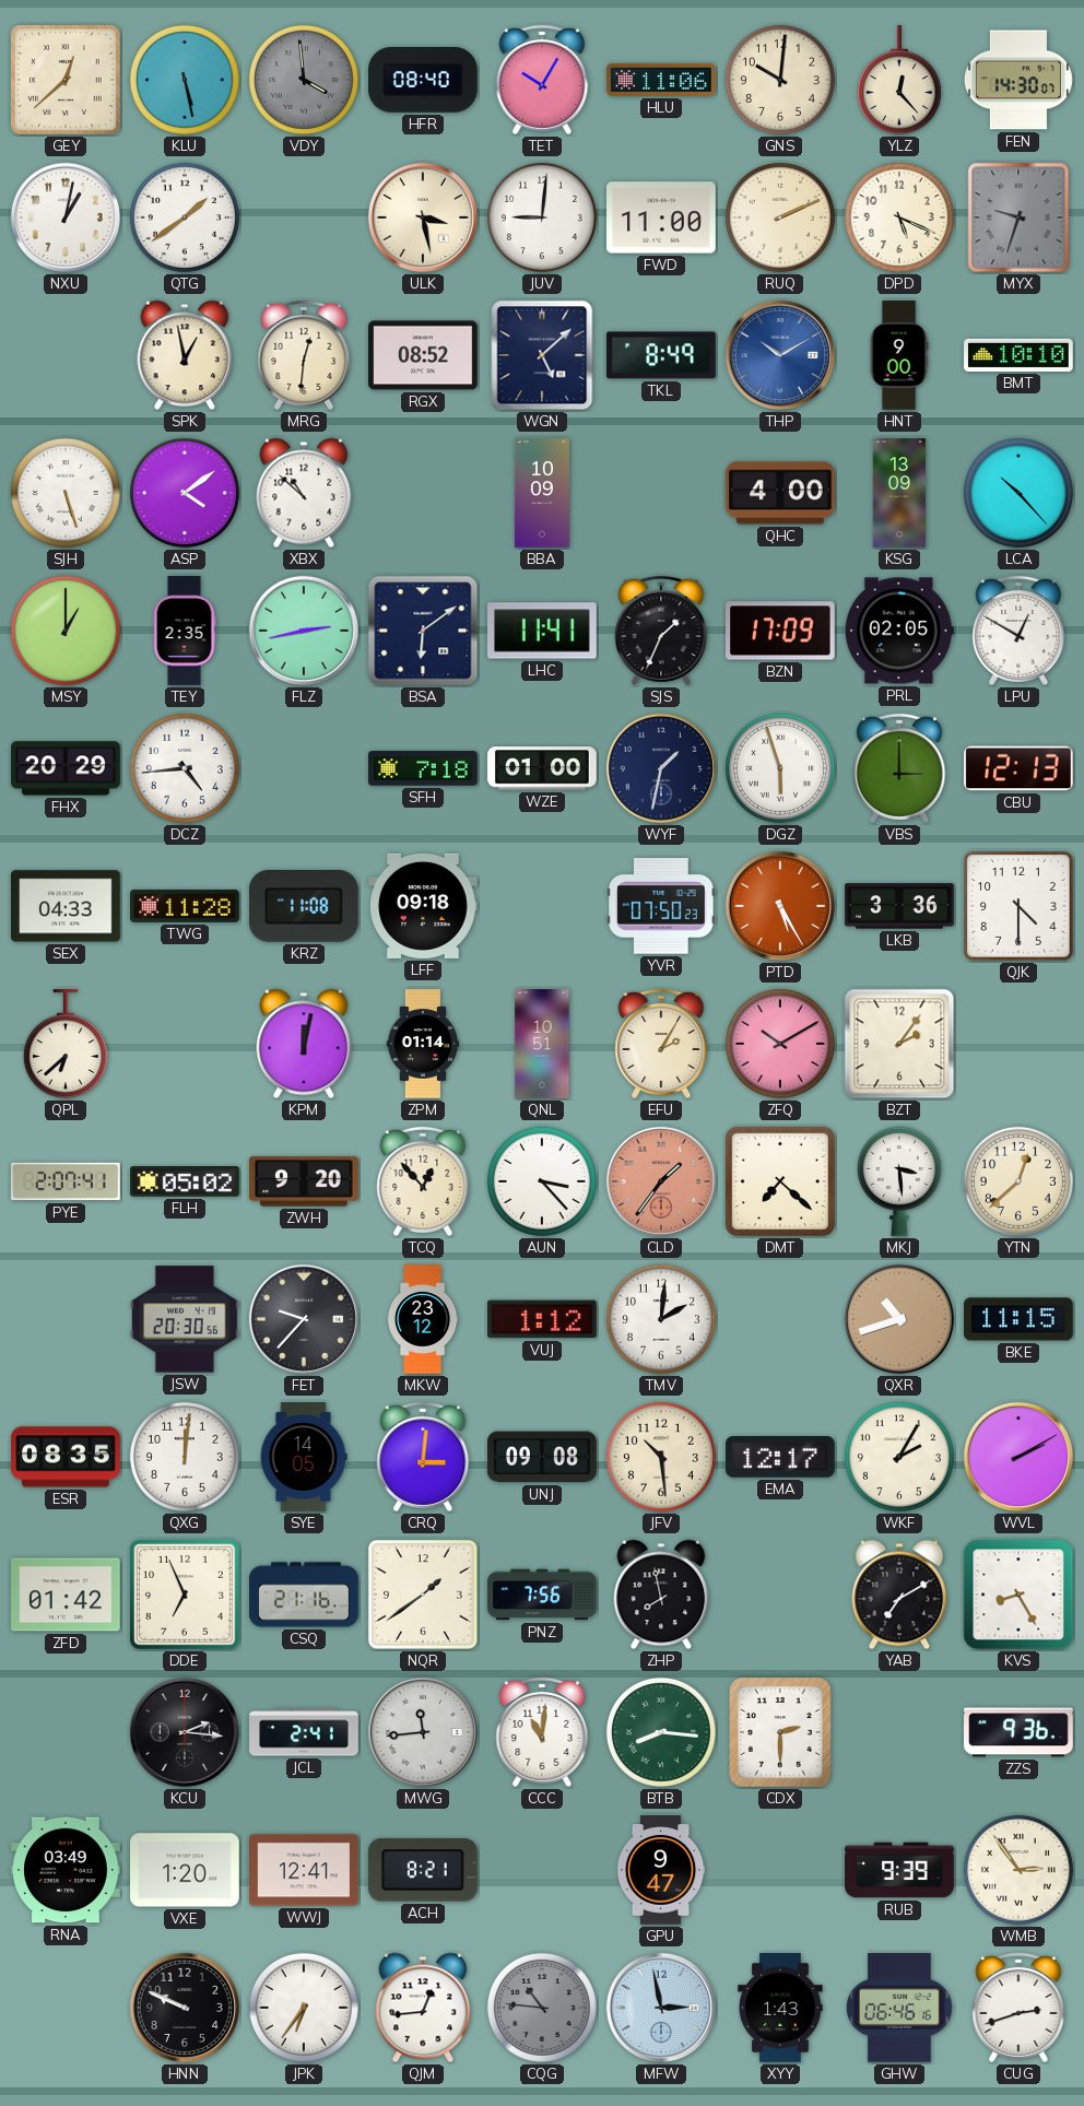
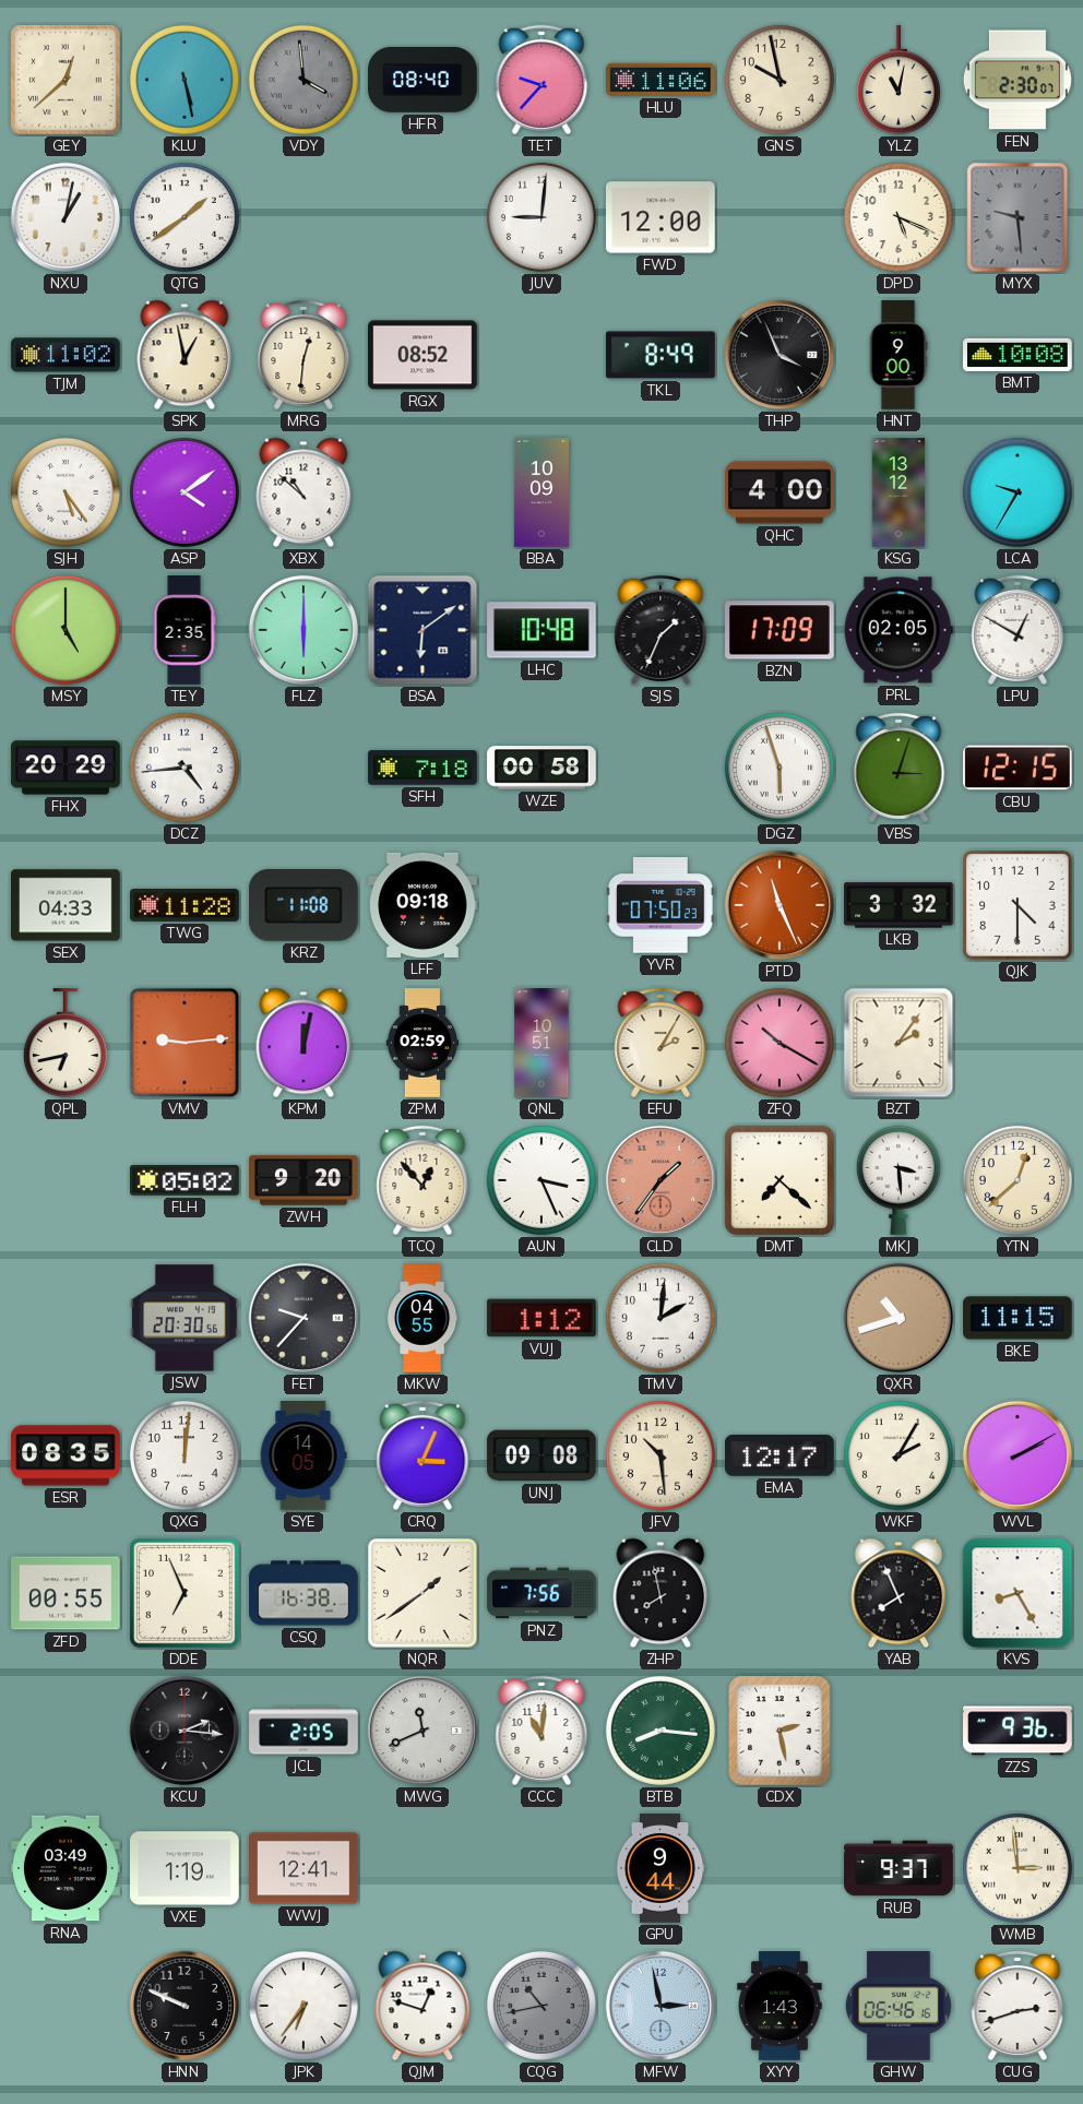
TET: 10:05 -> 9:37
GNS: 10:01 -> 9:58
YLZ: 12:23 -> 11:02
FEN: 14:30 -> 2:30
ULK: 3:28 -> none
FWD: 11:00 -> 12:00
RUQ: 2:11 -> none
MYX: 9:33 -> 9:29
TJM: none -> 11:02
WGN: 5:08 -> none
THP: 10:10 -> 3:56
THP dial: blue -> black
BMT: 10:10 -> 10:08
SJH: 5:27 -> 5:24
KSG: 13:09 -> 13:12
LCA: 10:23 -> 9:35
MSY: 1:00 -> 5:00
FLZ: 2:43 -> 6:00
LHC: 11:41 -> 10:48
WZE: 01:00 -> 00:58
WYF: 1:32 -> none
VBS: 3:00 -> 3:03
CBU: 12:13 -> 12:15
PTD: 5:25 -> 11:26
LKB: 3:36 -> 3:32
QPL: 6:38 -> 6:43
VMV: none -> 9:14
ZPM: 01:14 -> 02:59
ZFQ: 10:10 -> 10:20
PYE: 2:07 -> none
AUN: 3:23 -> 3:26
MKW: 23:12 -> 04:55
CRQ: 3:01 -> 3:04
ZFD: 01:42 -> 00:55
CSQ: 21:16 -> 16:38
YAB: 7:10 -> 7:56
JCL: 2:41 -> 2:05
MWG: 11:44 -> 11:41
CDX: 2:30 -> 2:28
VXE: 1:20 -> 1:19
ACH: 8:21 -> none
GPU: 9:47 -> 9:44
RUB: 9:39 -> 9:37
WMB: 2:54 -> 2:59
QJM: 12:44 -> 12:48
CQG: 10:46 -> 10:43
